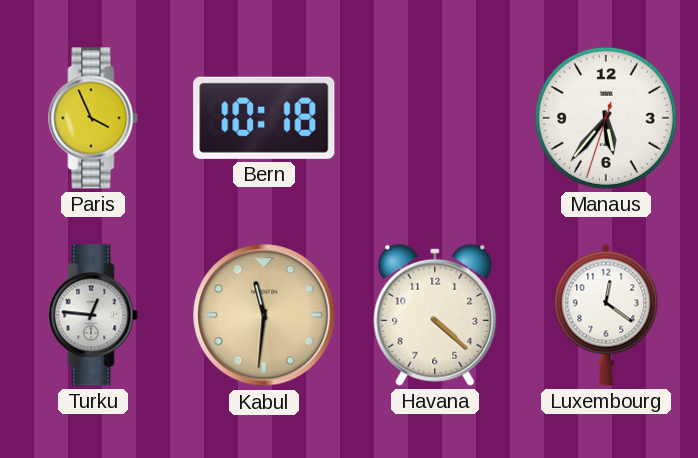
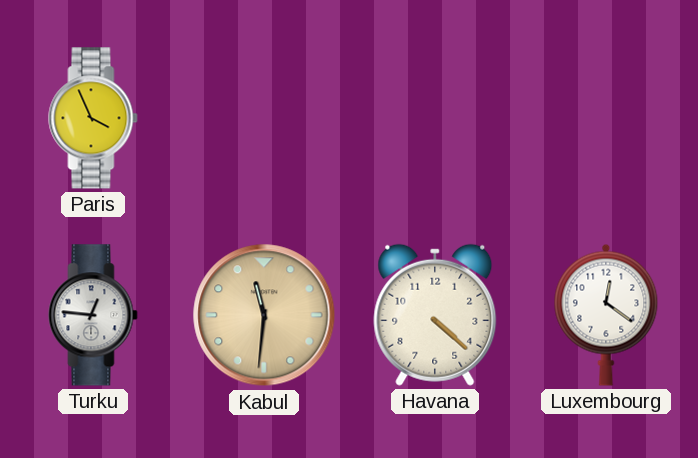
Bern: 10:18 -> none
Manaus: 5:36 -> none
